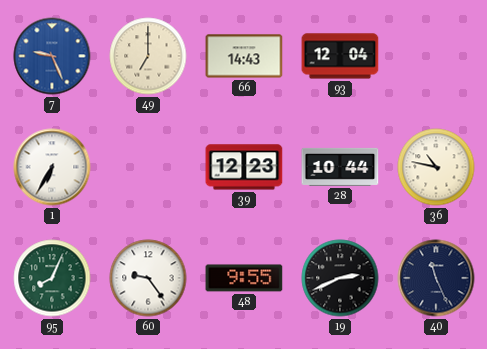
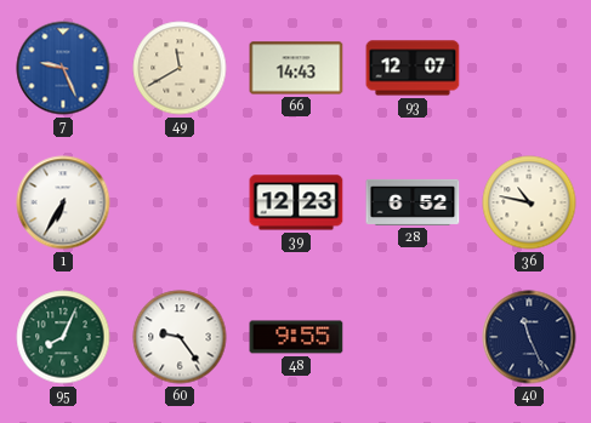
49: 7:00 -> 11:40
93: 12:04 -> 12:07
28: 10:44 -> 6:52
19: 2:41 -> none
